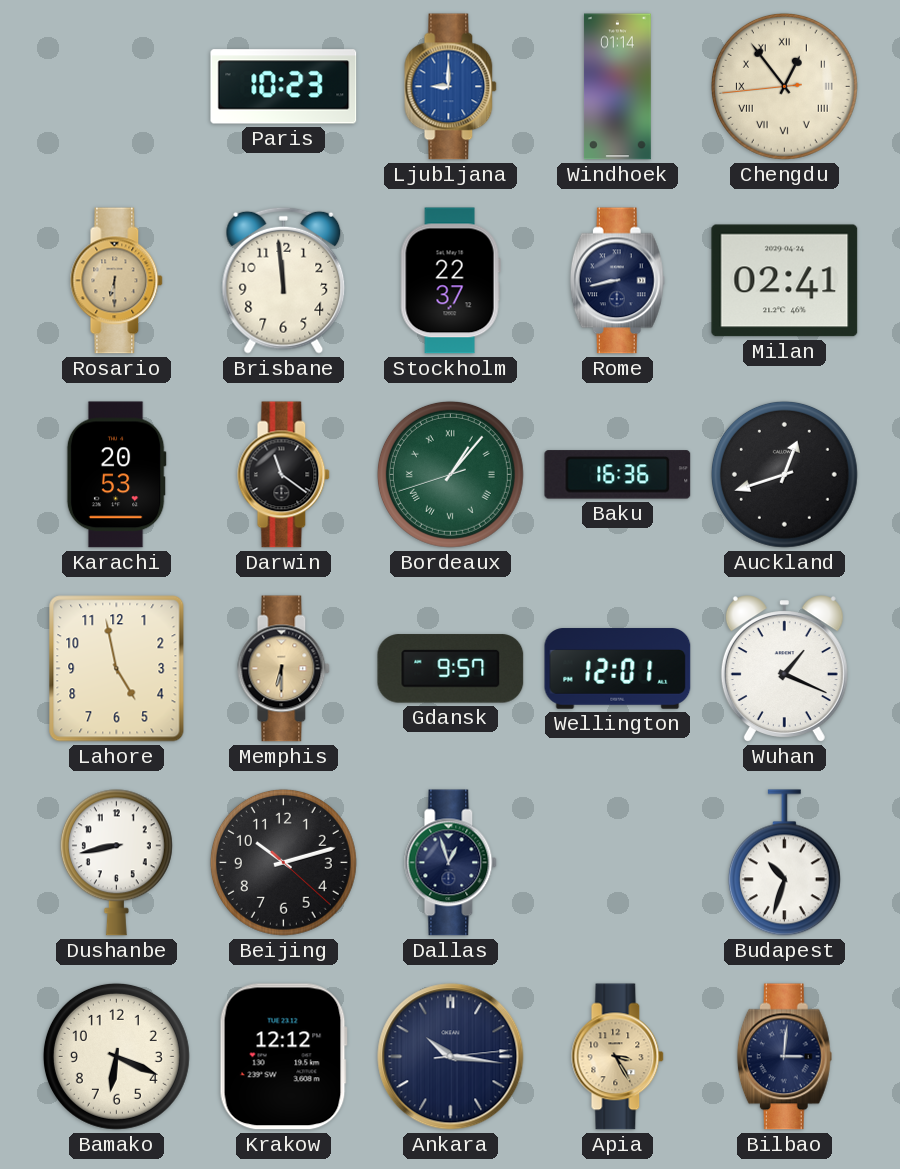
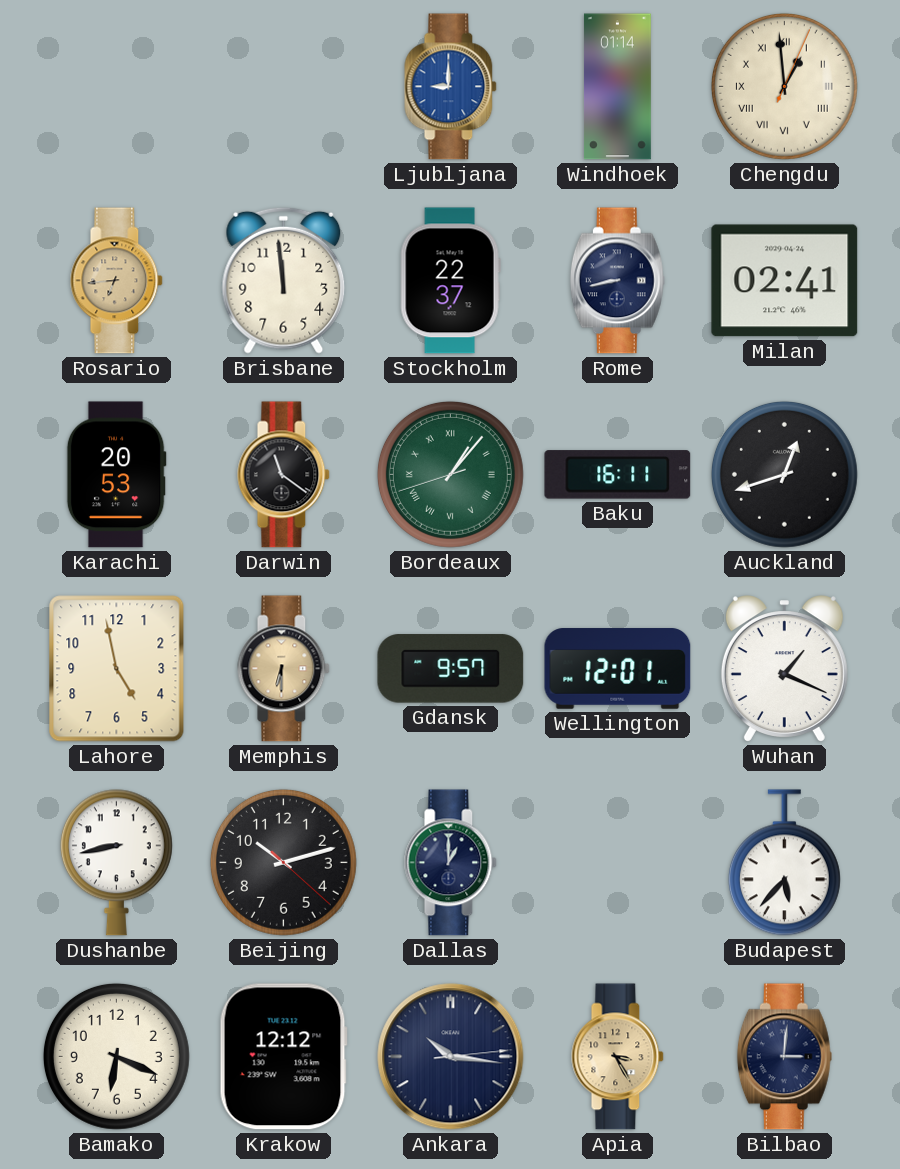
Paris: 10:23 -> none
Chengdu: 12:53 -> 12:59
Rosario: 6:30 -> 6:44
Baku: 16:36 -> 16:11
Dallas: 12:57 -> 1:00
Budapest: 10:33 -> 5:37
